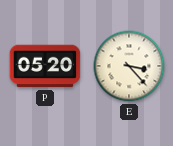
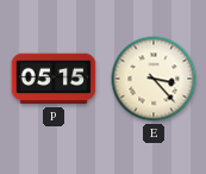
P: 05:20 -> 05:15
